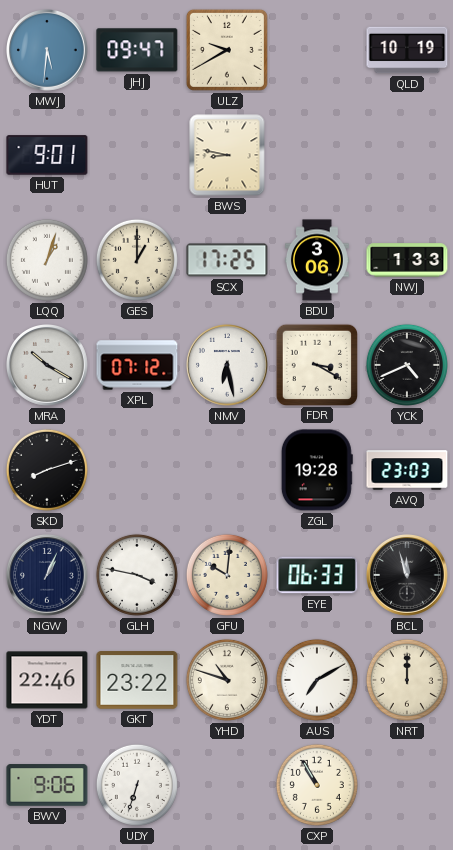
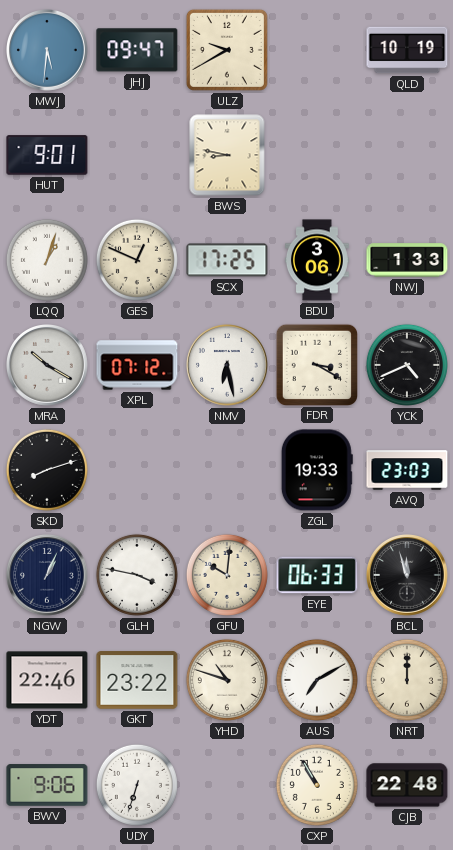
GES: 1:00 -> 12:49
ZGL: 19:28 -> 19:33
CJB: none -> 22:48
